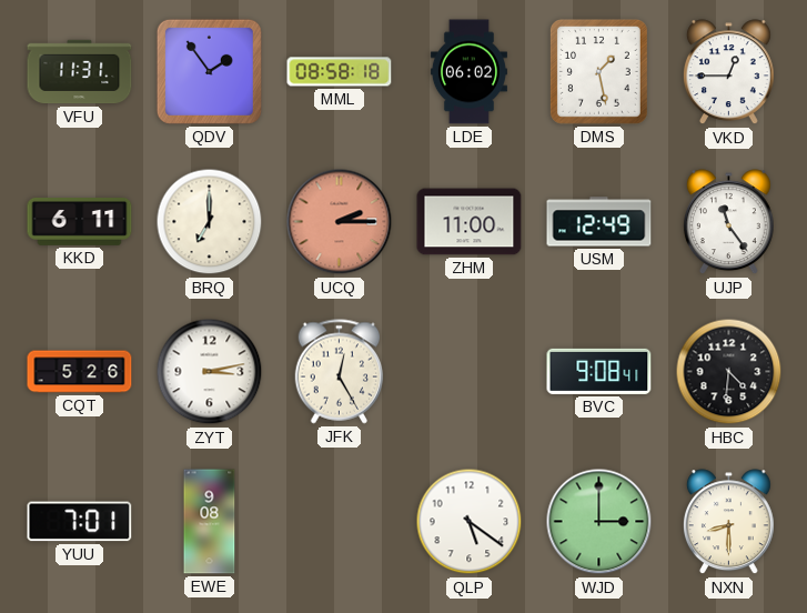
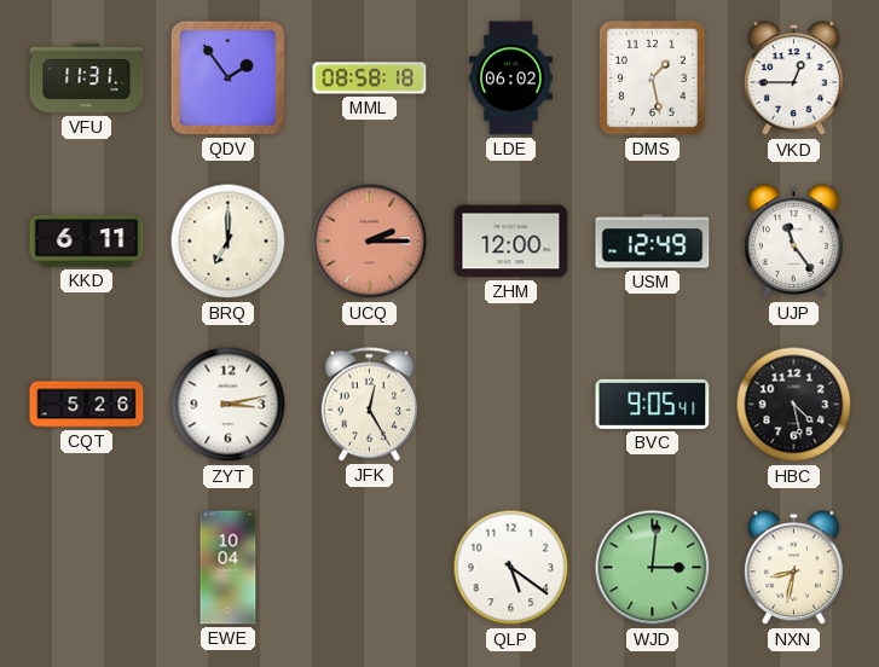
ZHM: 11:00 -> 12:00
BVC: 9:08 -> 9:05
HBC: 4:31 -> 4:28
YUU: 7:01 -> none
EWE: 9:08 -> 10:04
WJD: 3:00 -> 3:01
NXN: 8:30 -> 8:32
